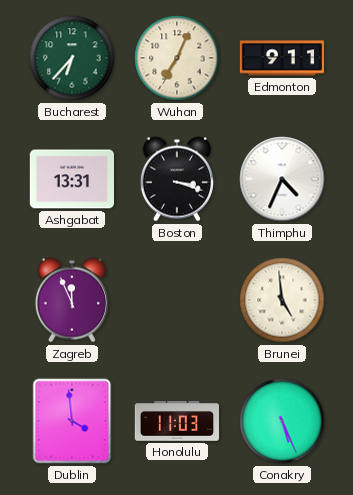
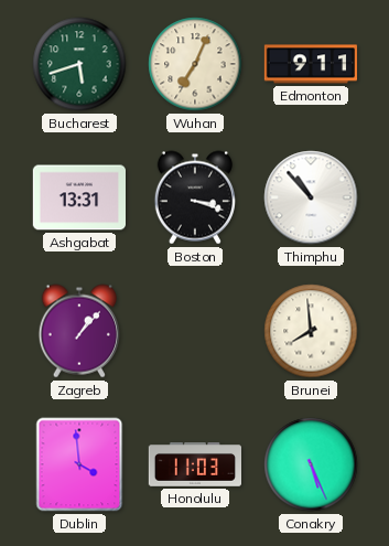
Bucharest: 6:37 -> 5:42
Thimphu: 4:34 -> 10:53
Zagreb: 11:56 -> 1:07
Brunei: 4:59 -> 7:59
